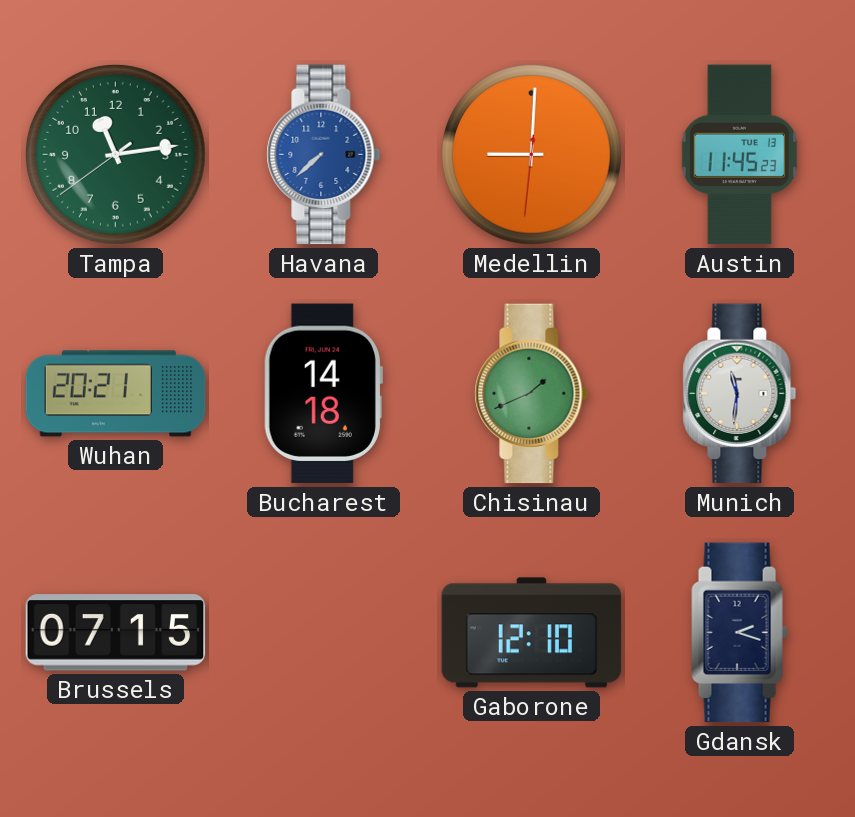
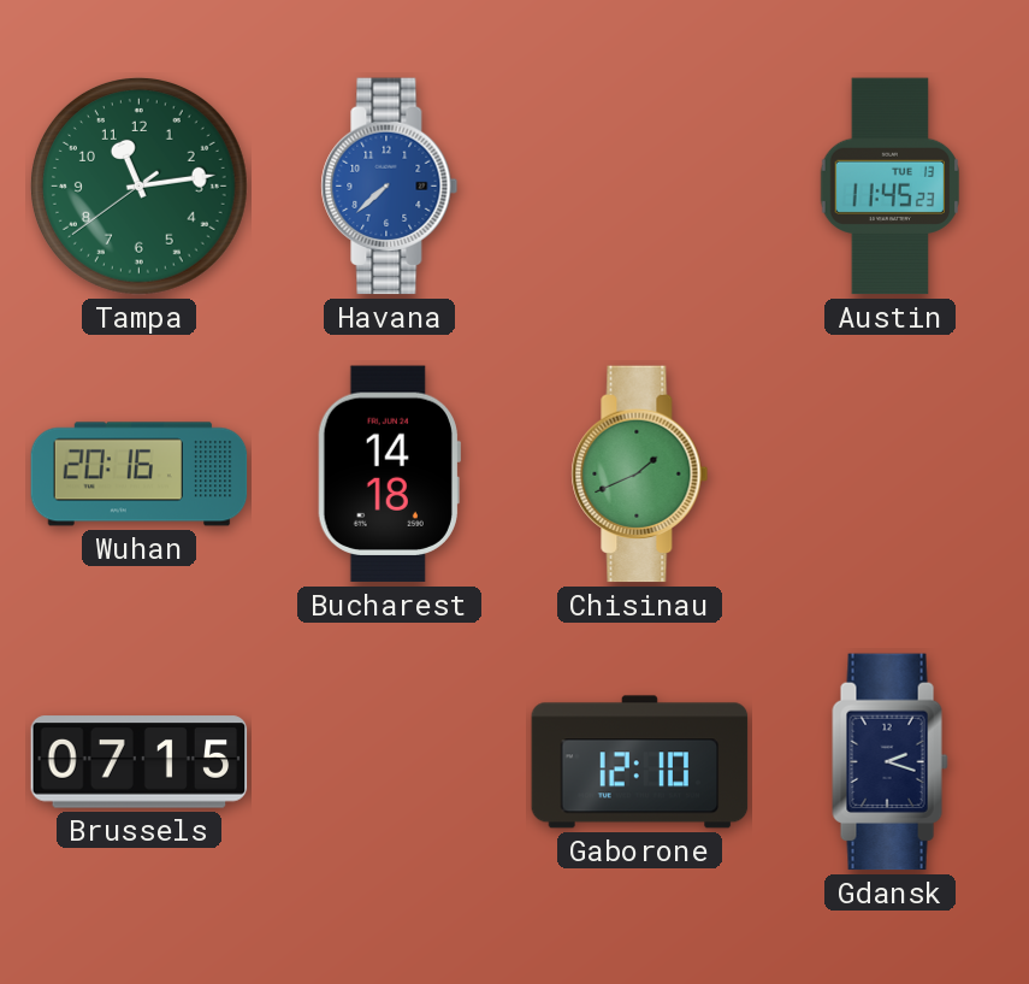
Medellin: 9:00 -> none
Wuhan: 20:21 -> 20:16
Munich: 11:31 -> none
